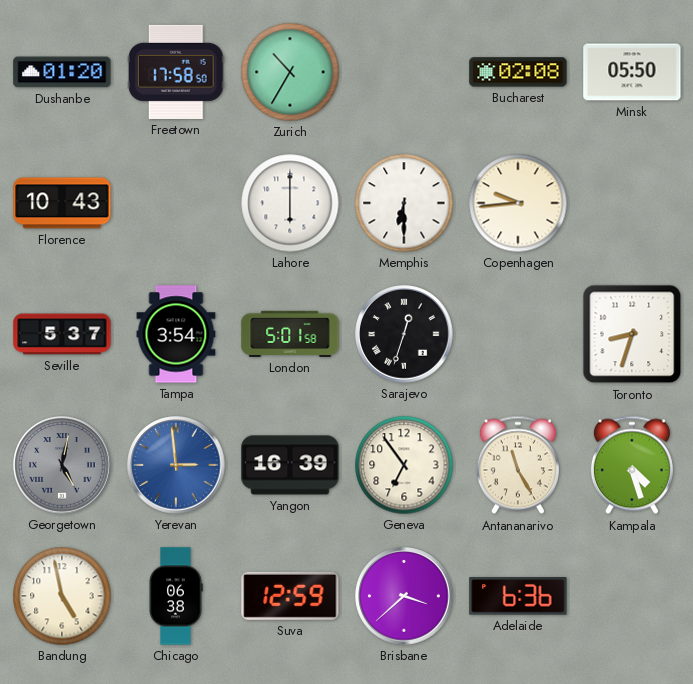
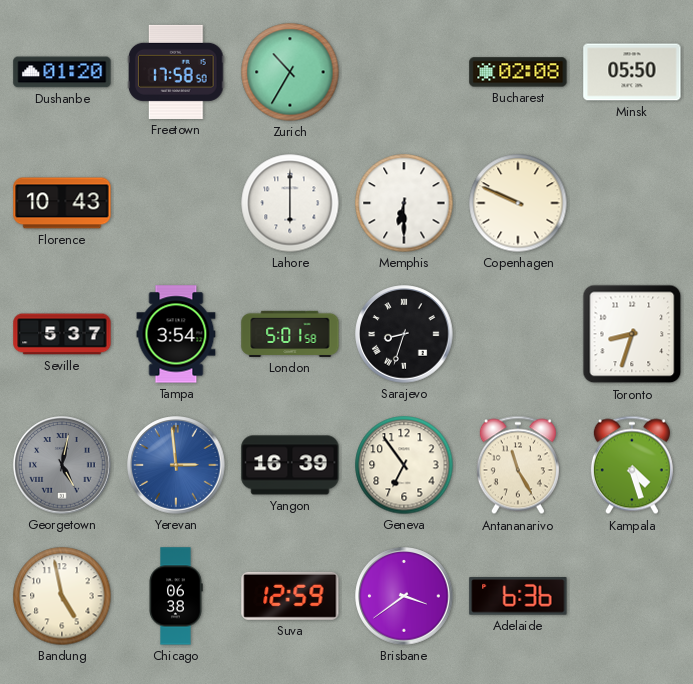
Copenhagen: 9:44 -> 9:49
Sarajevo: 12:33 -> 8:33
Brisbane: 3:38 -> 3:39
